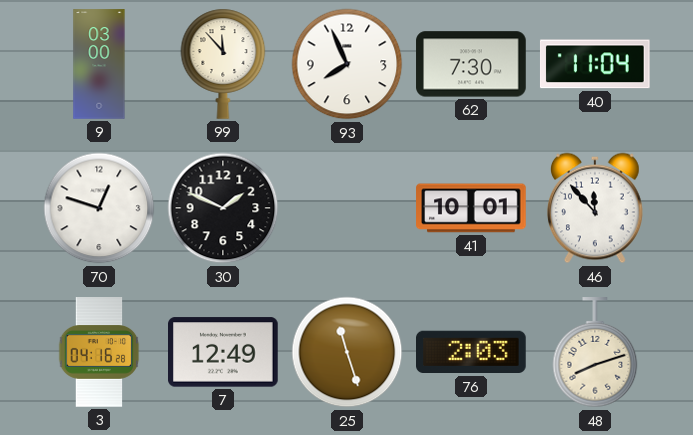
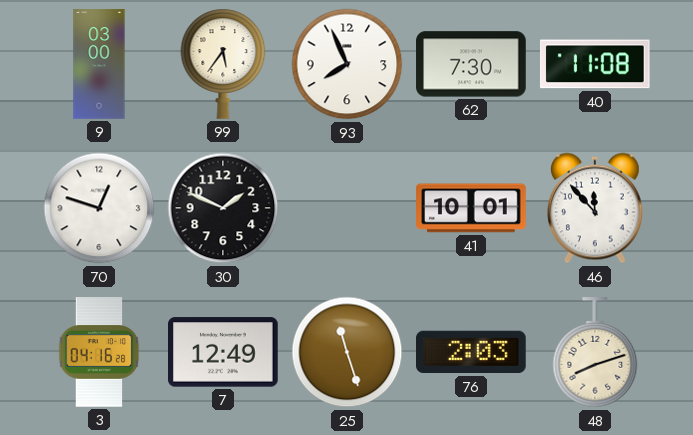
99: 11:53 -> 5:36
40: 11:04 -> 11:08
